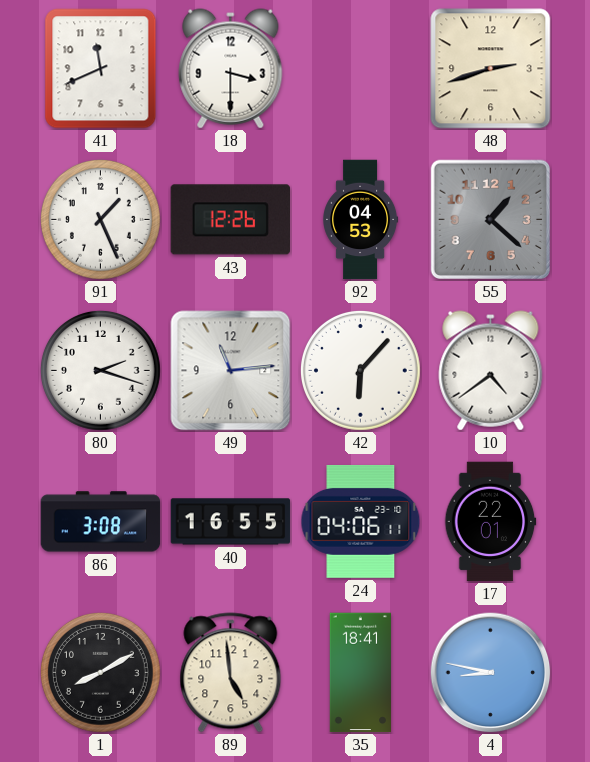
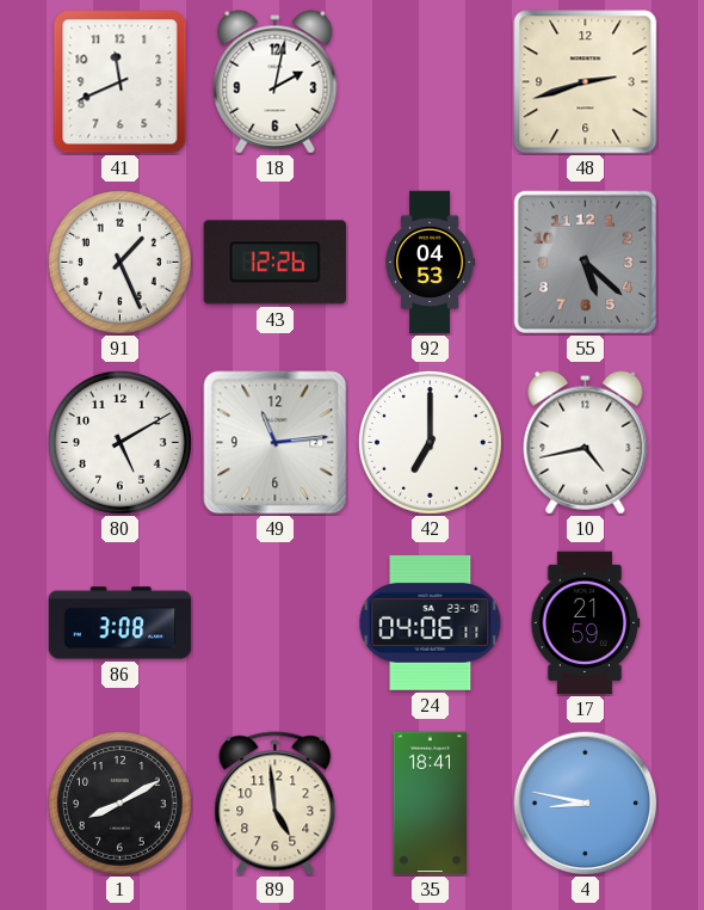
18: 3:30 -> 2:02
55: 1:22 -> 5:22
80: 2:18 -> 5:10
42: 6:07 -> 7:00
10: 4:39 -> 4:43
40: 16:55 -> none
17: 22:01 -> 21:59
